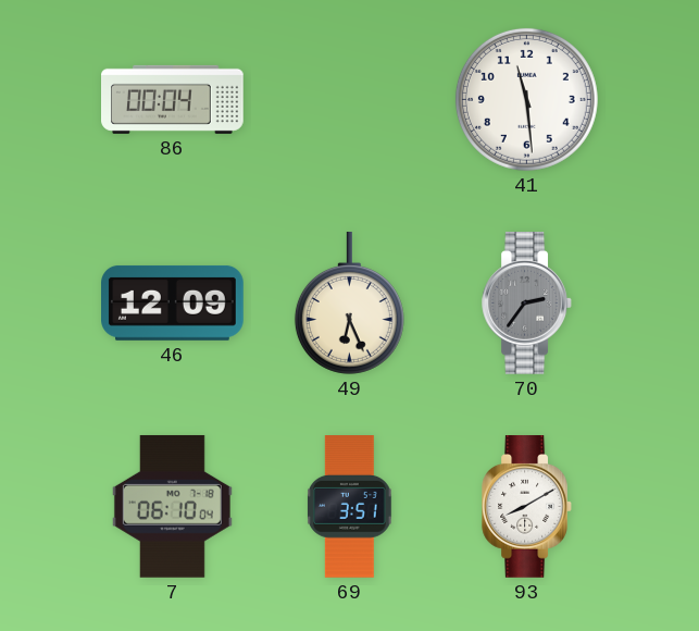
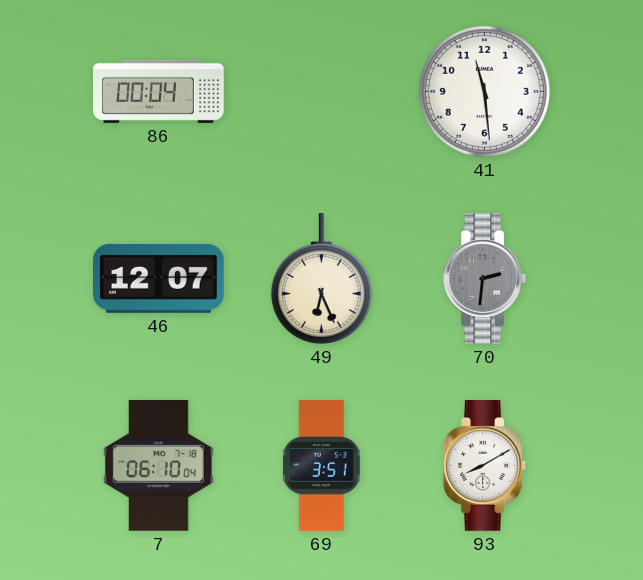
46: 12:09 -> 12:07
70: 2:36 -> 2:31
